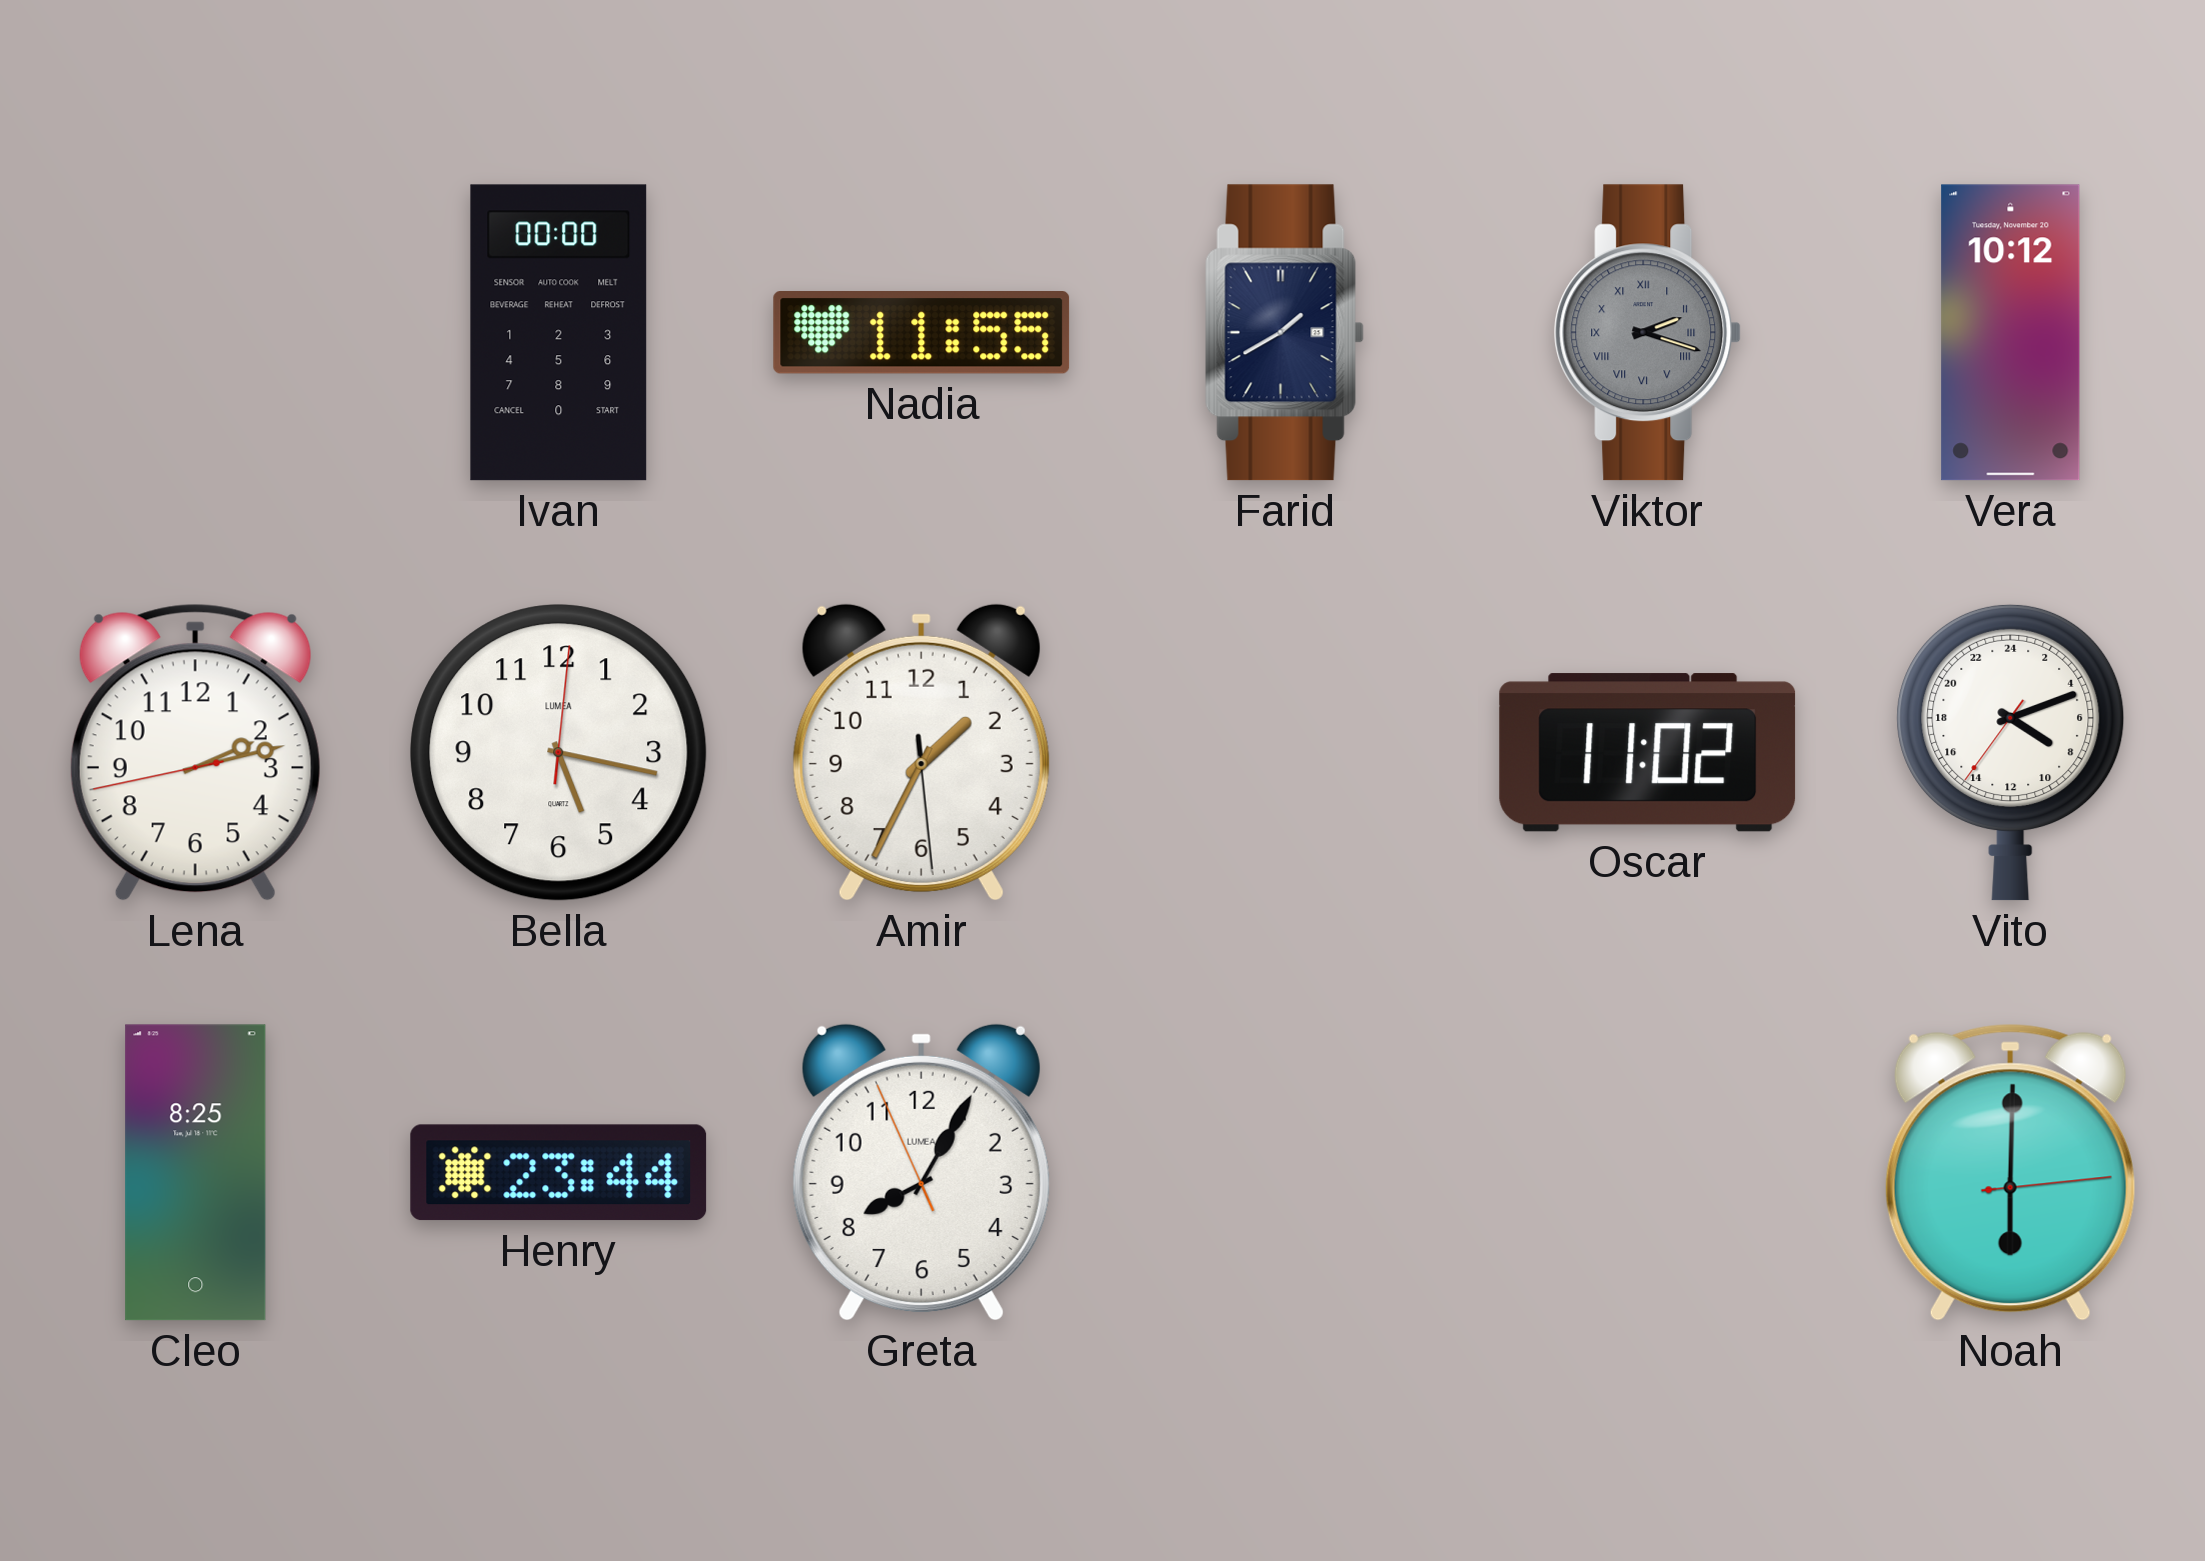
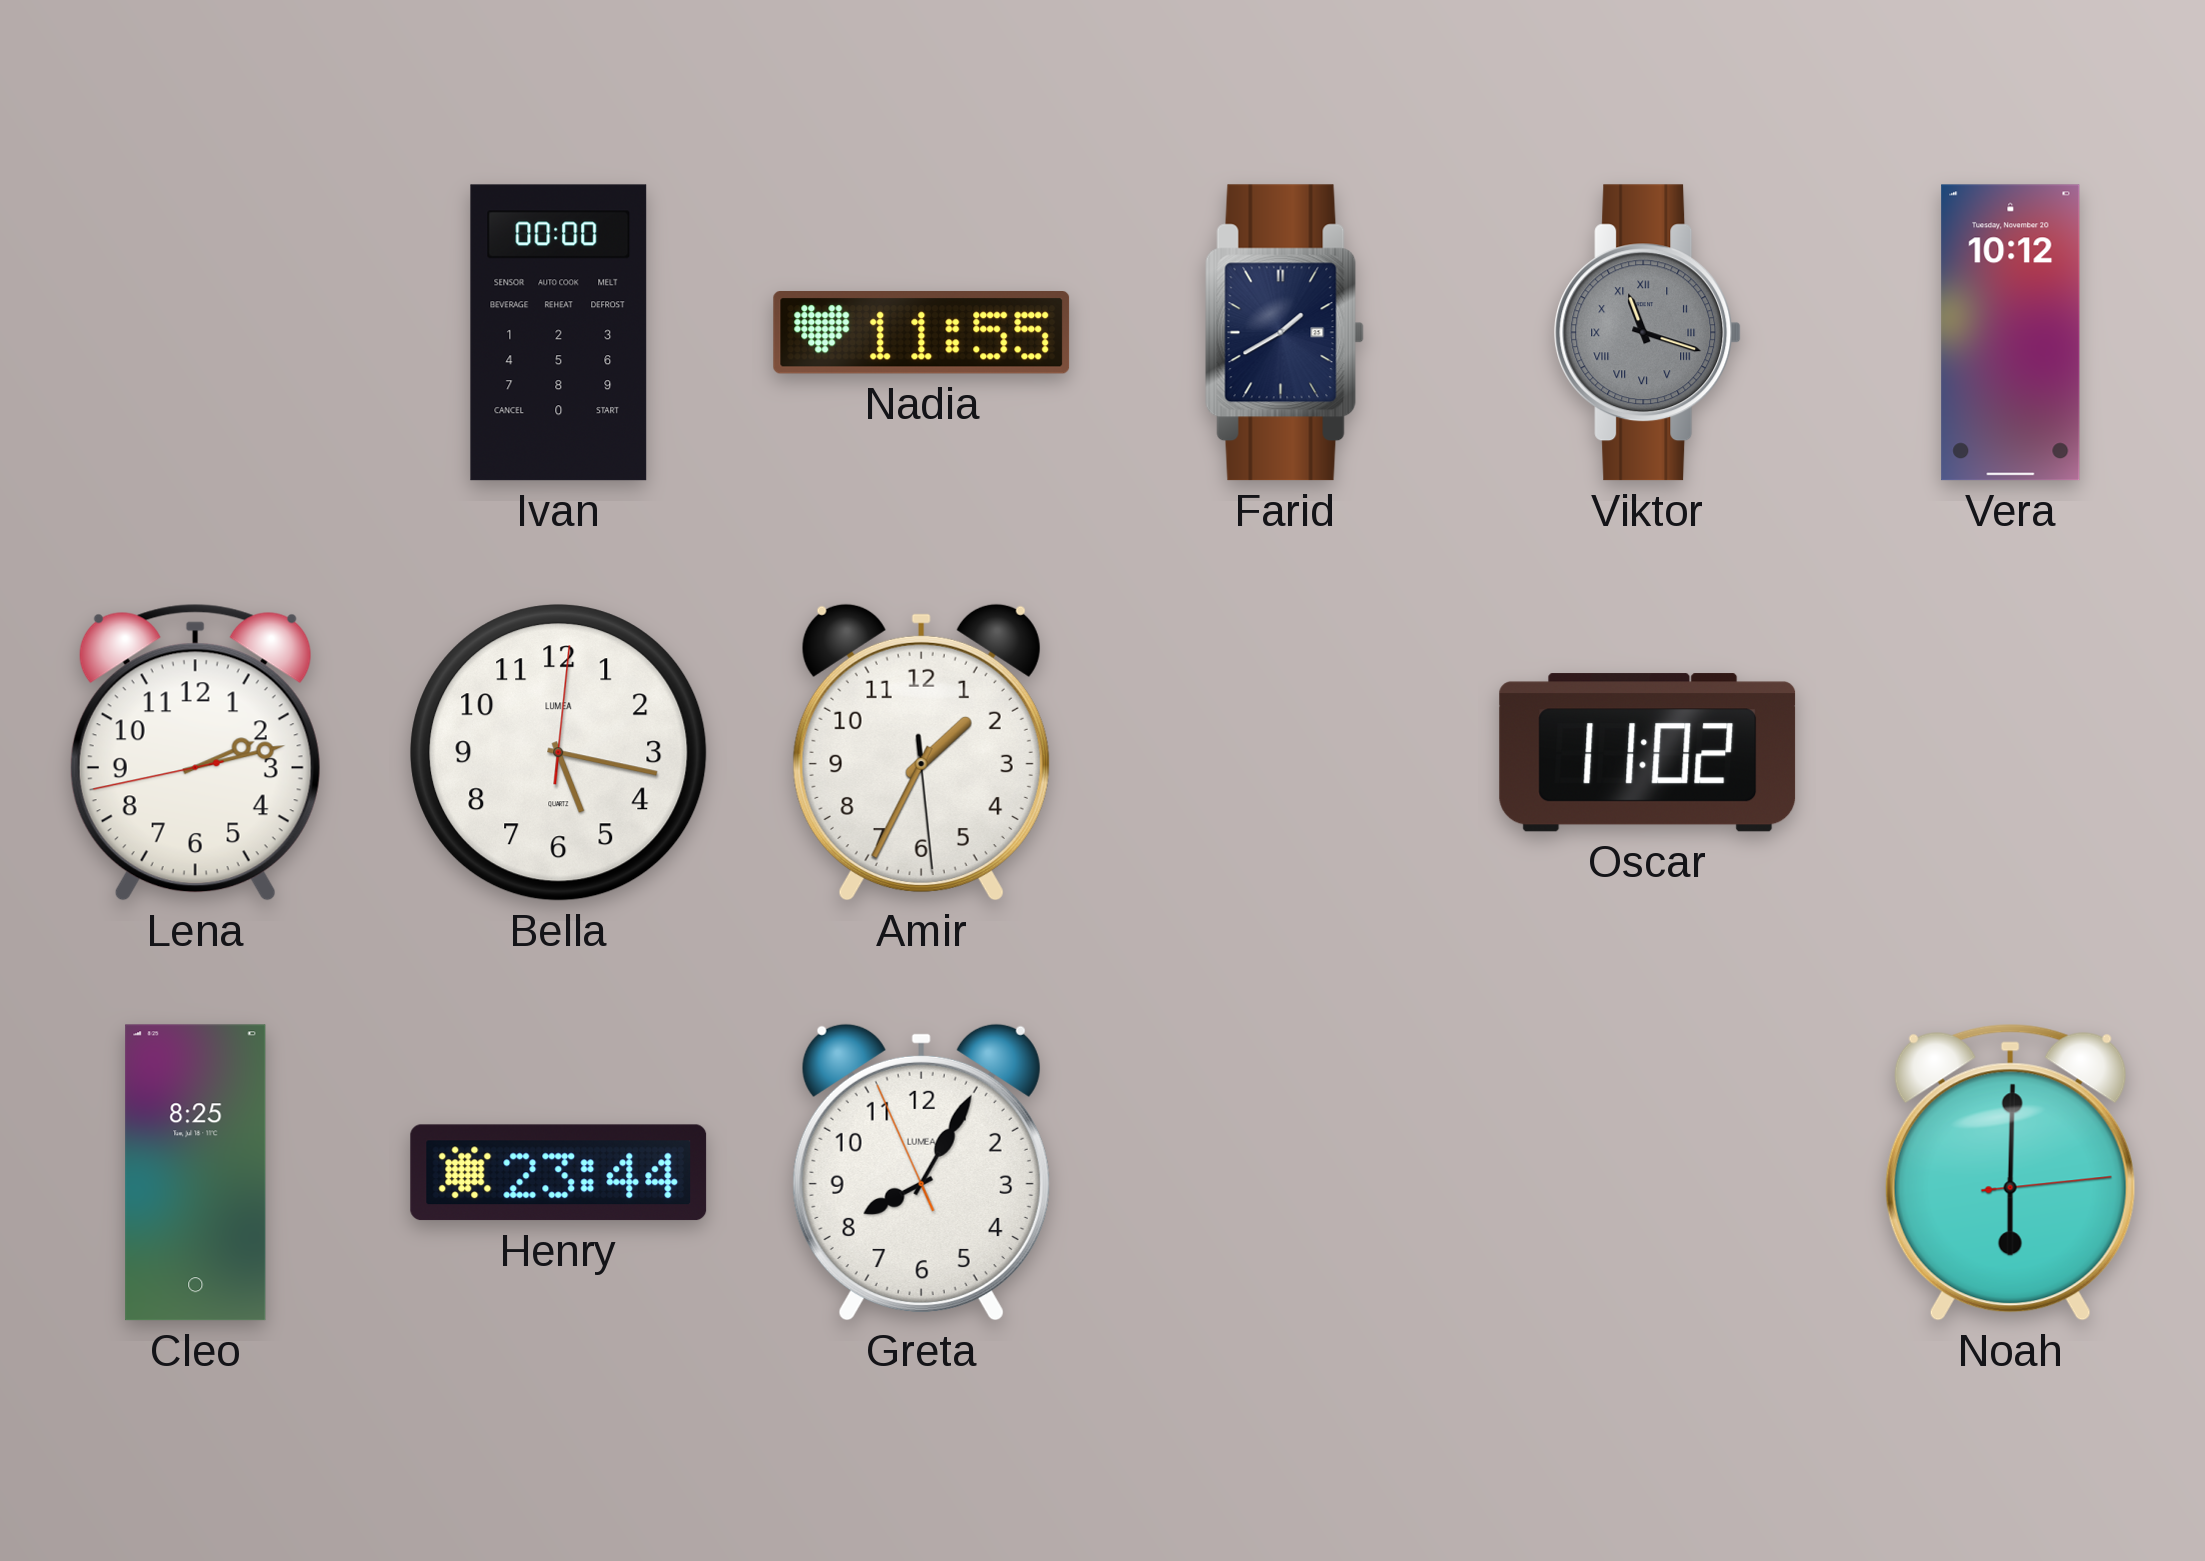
Viktor: 2:18 -> 11:18
Vito: 8:11 -> none
